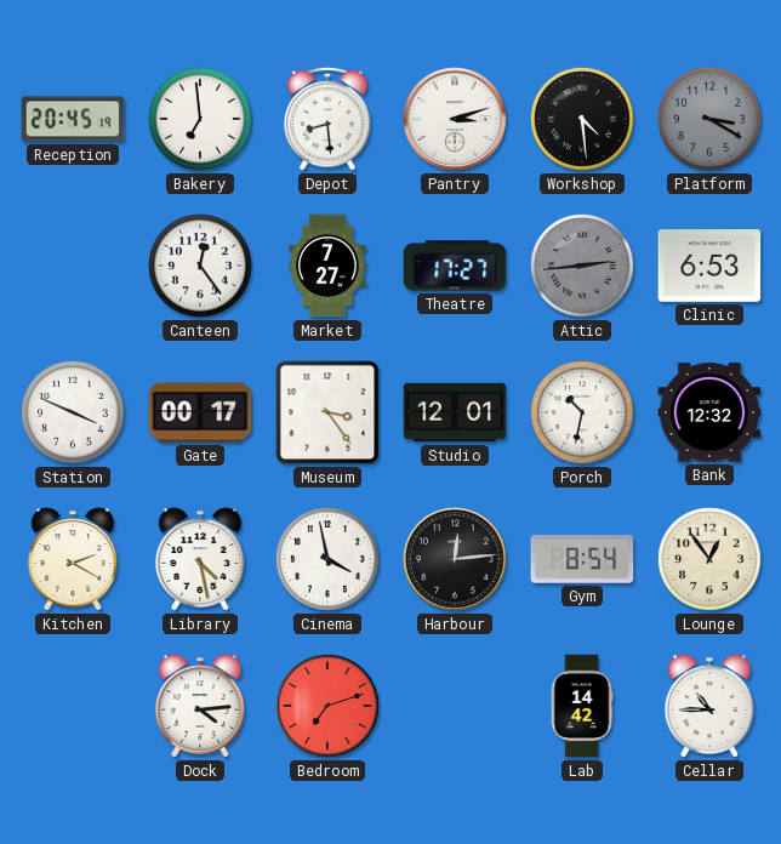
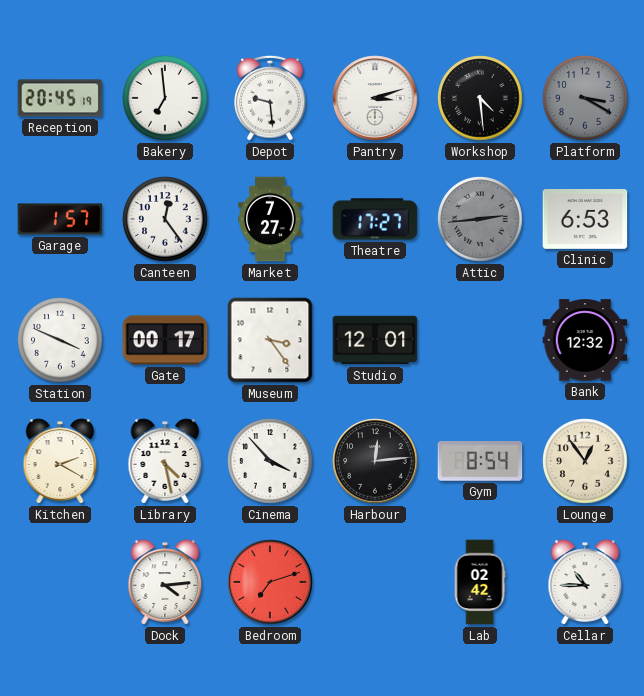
Depot: 8:29 -> 9:29
Garage: none -> 1:57
Porch: 10:32 -> none
Cinema: 3:58 -> 3:53
Lab: 14:42 -> 02:42
